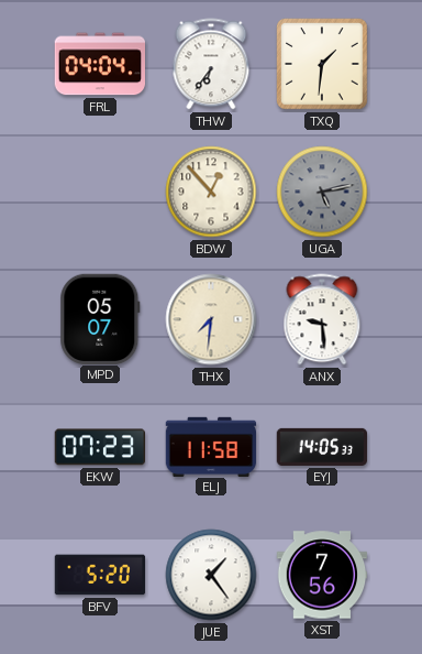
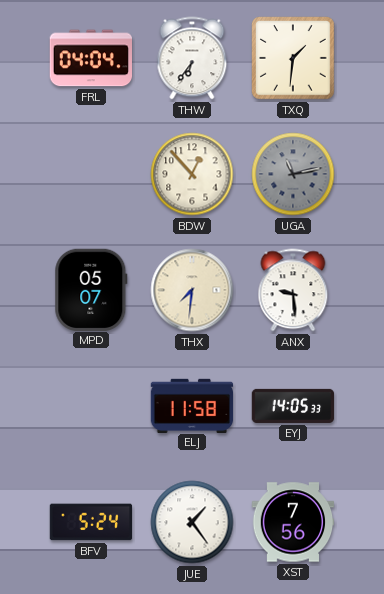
UGA: 5:13 -> 11:13
EKW: 07:23 -> none
BFV: 5:20 -> 5:24
